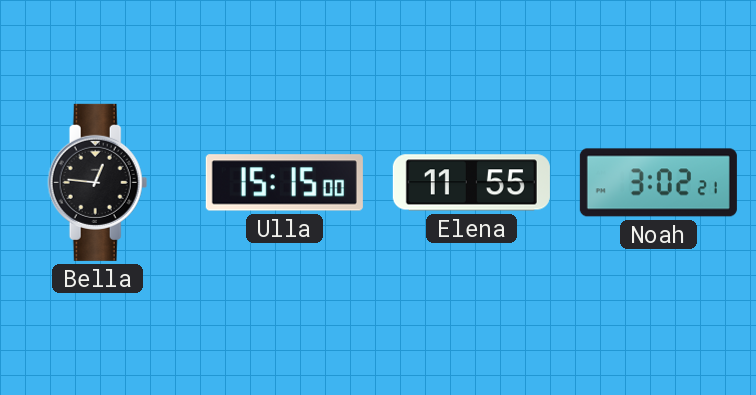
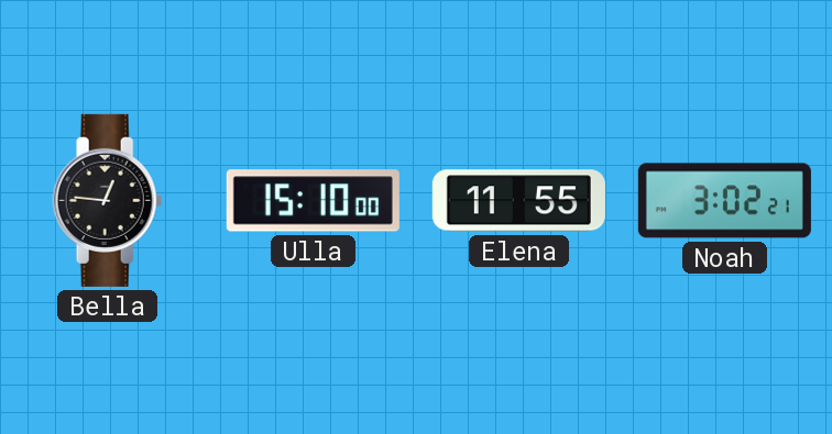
Ulla: 15:15 -> 15:10
